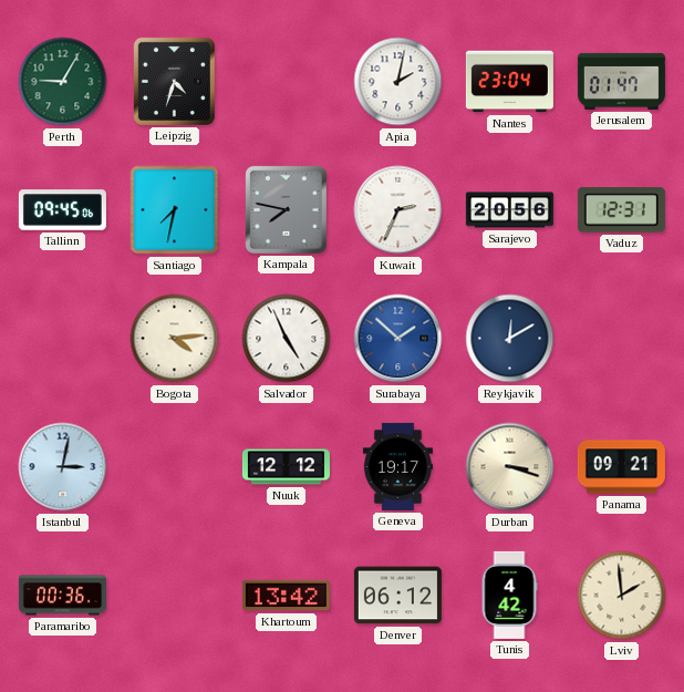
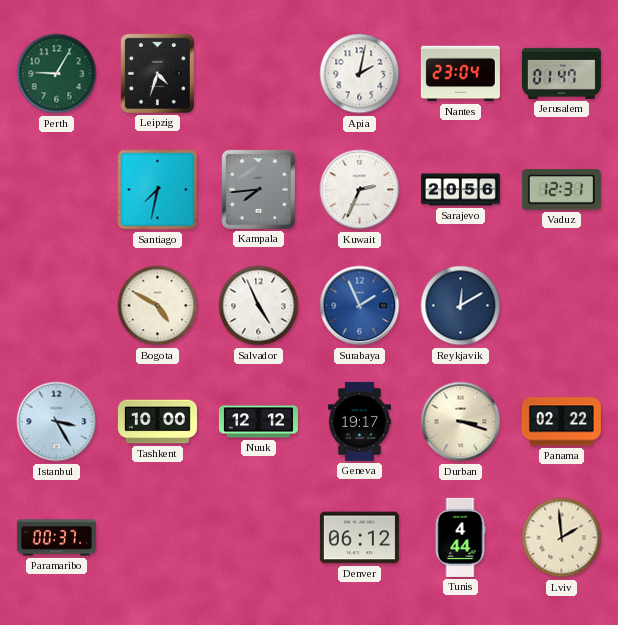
Tallinn: 09:45 -> none
Kampala: 7:47 -> 7:44
Bogota: 4:14 -> 4:50
Surabaya: 1:52 -> 1:56
Istanbul: 3:02 -> 3:25
Tashkent: none -> 10:00
Panama: 09:21 -> 02:22
Paramaribo: 00:36 -> 00:37
Khartoum: 13:42 -> none
Tunis: 4:42 -> 4:44
